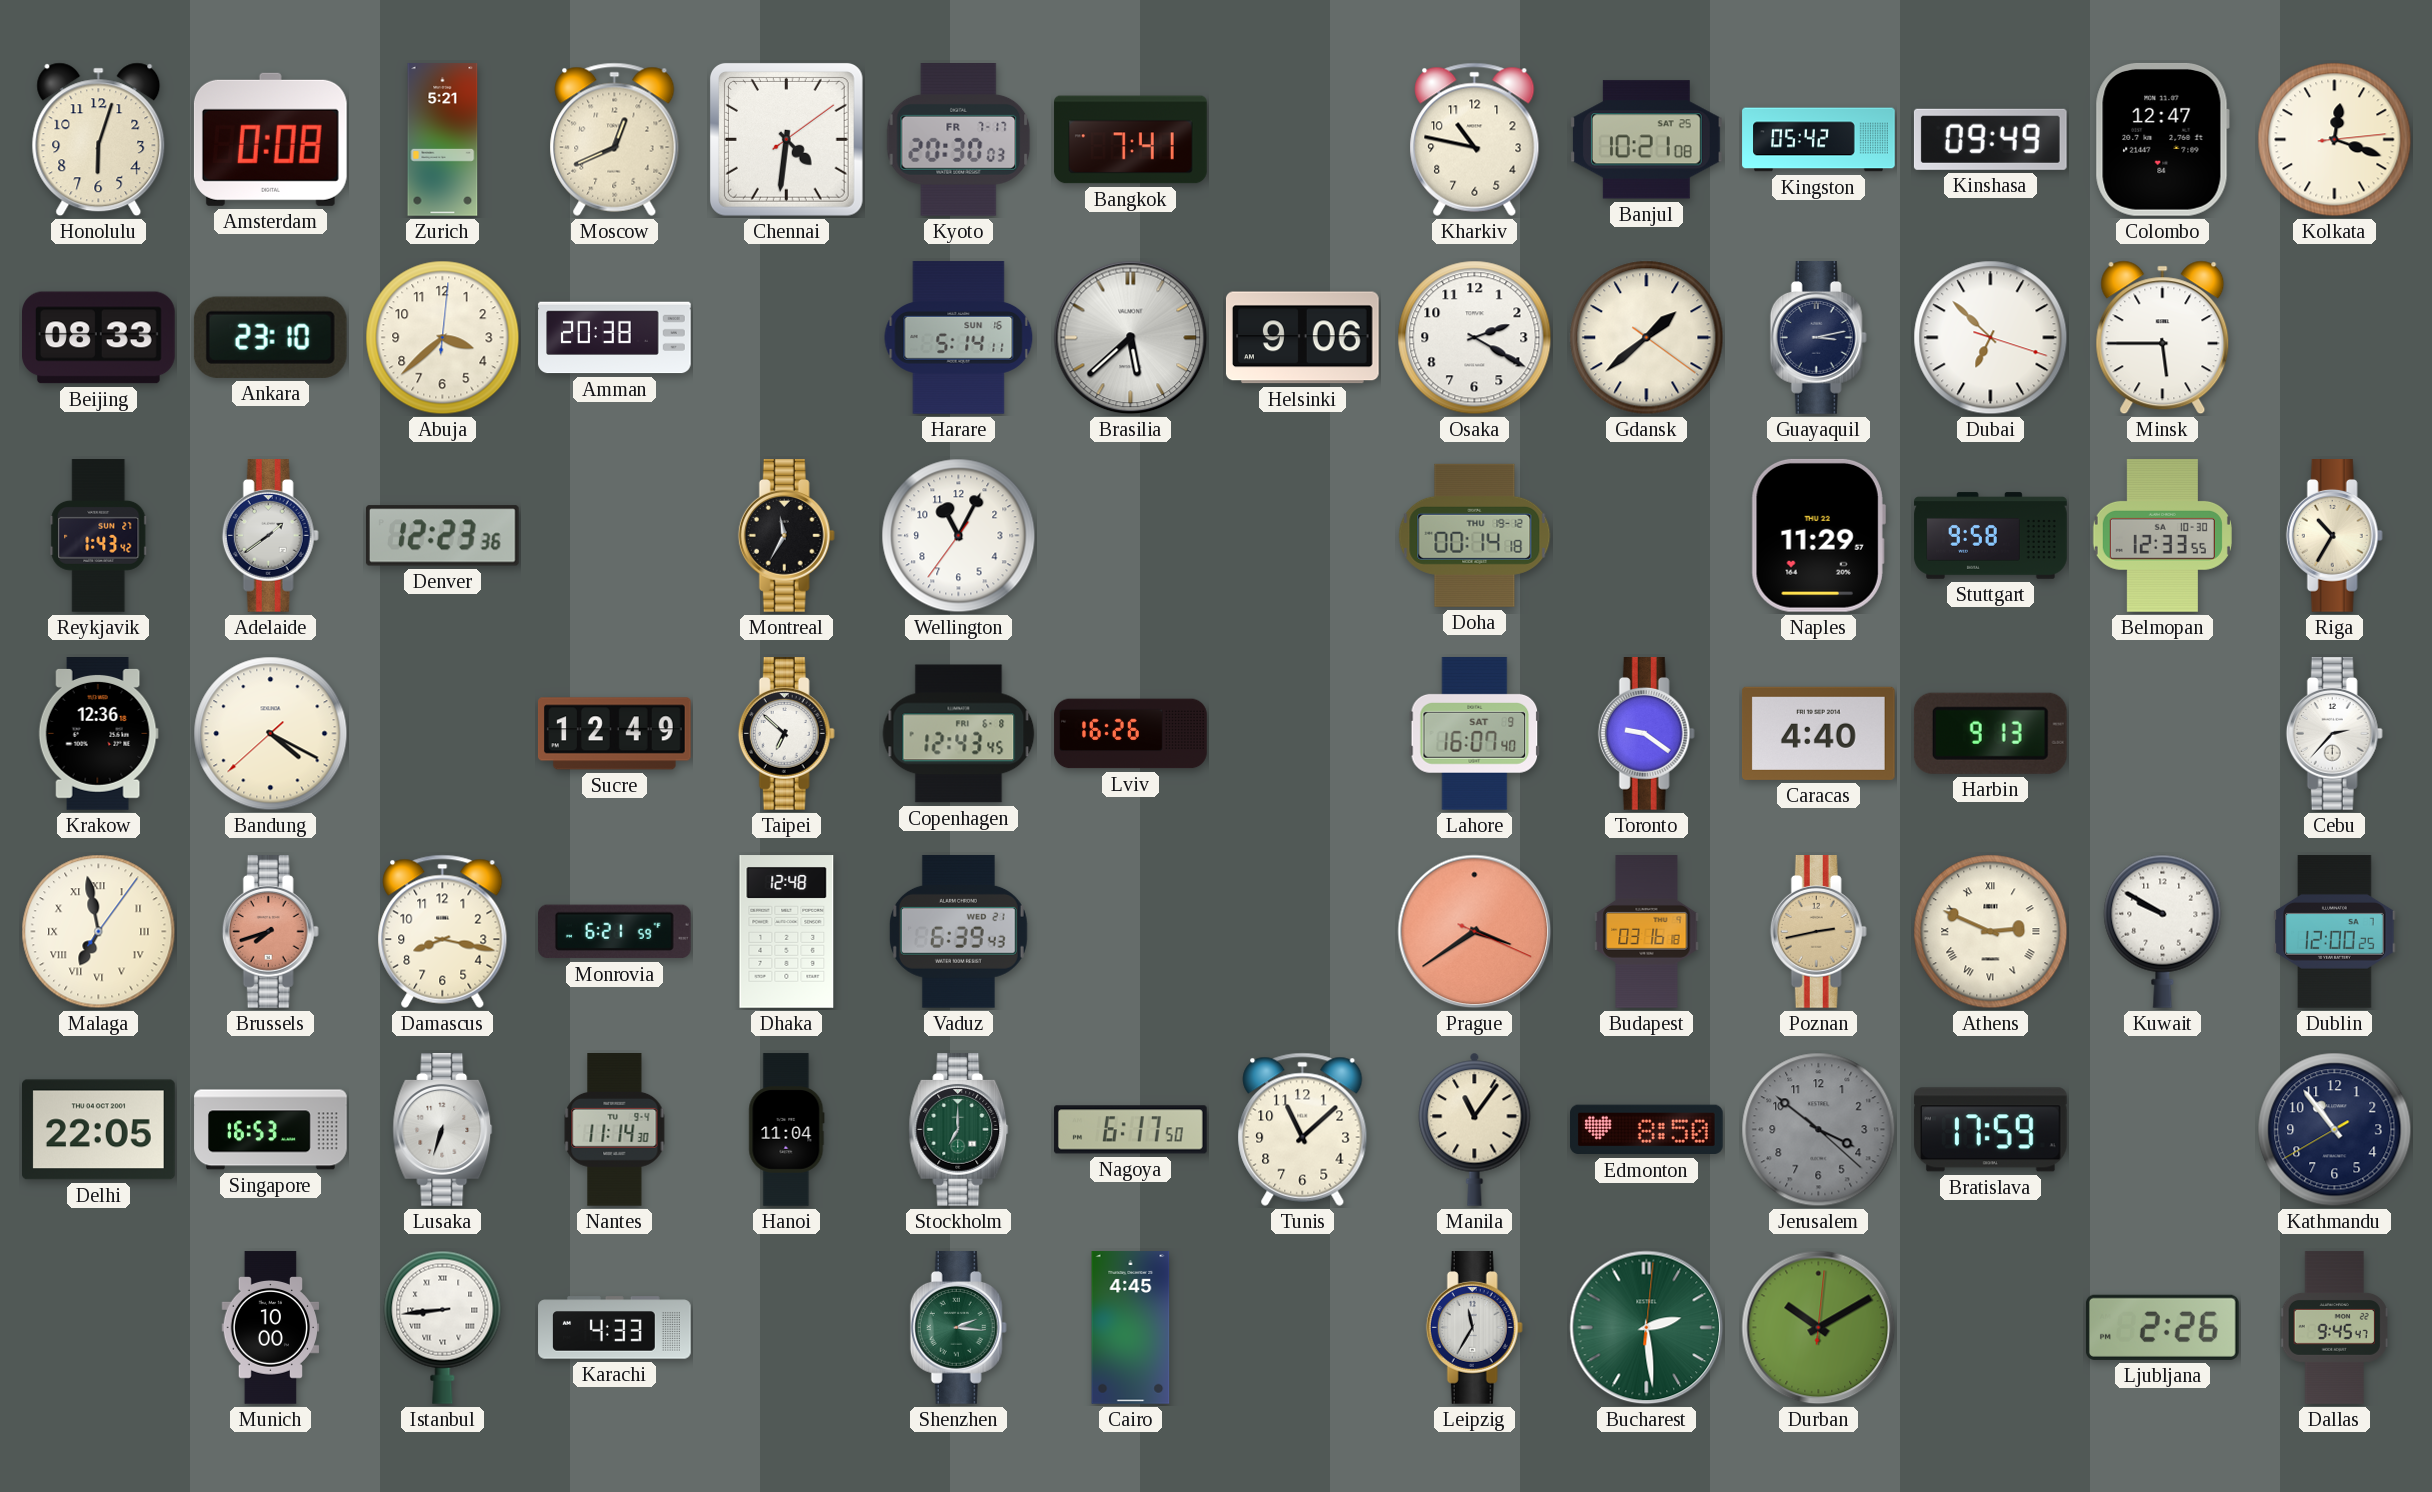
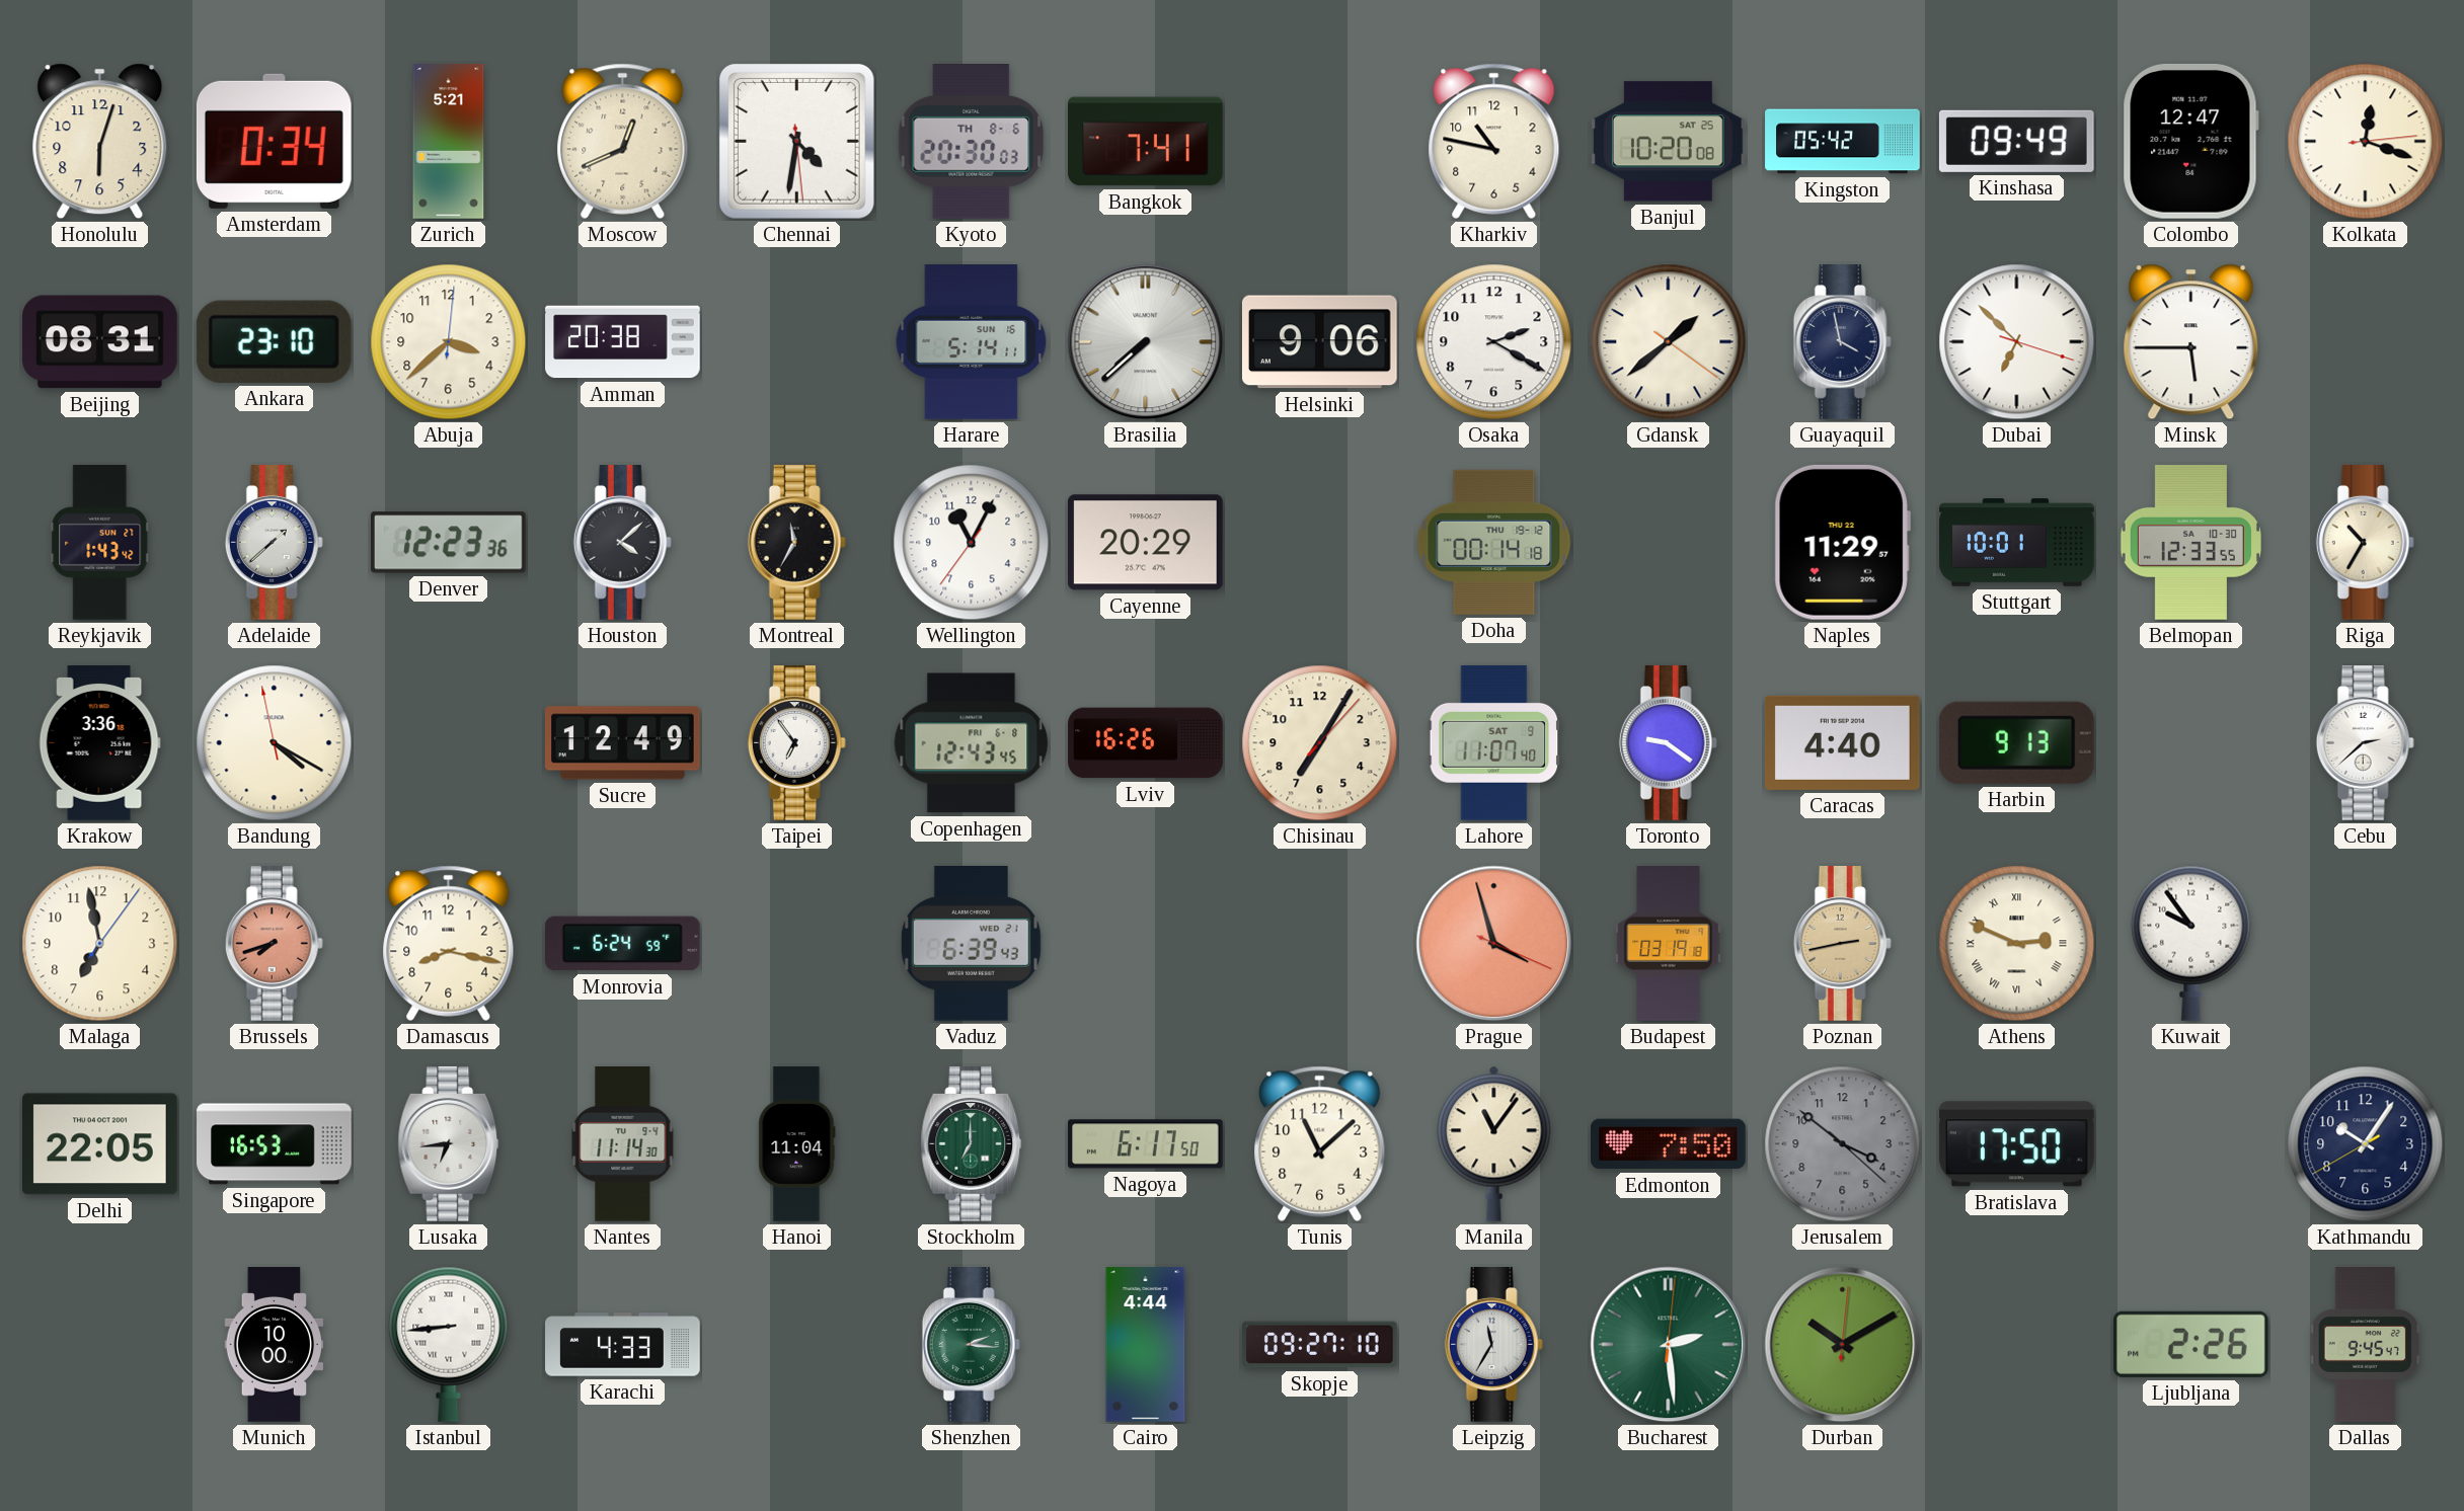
Amsterdam: 0:08 -> 0:34
Chennai: 4:31:09 -> 4:31:29
Kyoto date: FR 7-17 -> TH 8-6
Banjul: 10:21 -> 10:20
Beijing: 08:33 -> 08:31
Brasilia: 5:38 -> 7:38
Guayaquil: 3:13 -> 3:58
Adelaide: 1:39 -> 1:38
Houston: none -> 4:08
Cayenne: none -> 20:29
Stuttgart: 9:58 -> 10:01
Krakow: 12:36 -> 3:36
Bandung: 4:19:38 -> 4:19:58
Taipei: 6:52 -> 6:54
Chisinau: none -> 7:05
Lahore: 16:07 -> 11:07
Cebu: 2:37 -> 2:38
Malaga numerals: Roman -> Arabic
Monrovia: 6:21 -> 6:24
Dhaka: 12:48 -> none
Prague: 3:39 -> 3:57
Budapest: 03:16 -> 03:19
Kuwait: 9:50 -> 9:54
Dublin: 12:00 -> none
Lusaka: 6:33 -> 6:44
Edmonton: 8:50 -> 7:50
Bratislava: 17:59 -> 17:50
Kathmandu: 10:53 -> 10:05
Cairo: 4:45 -> 4:44
Skopje: none -> 09:27
